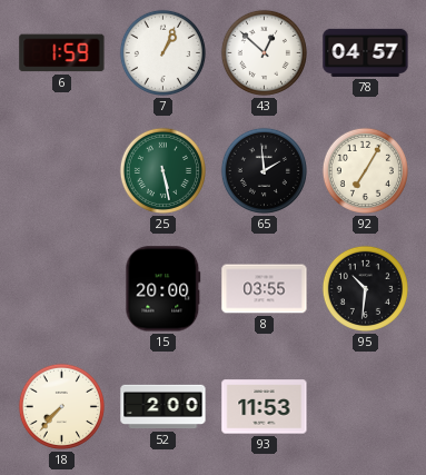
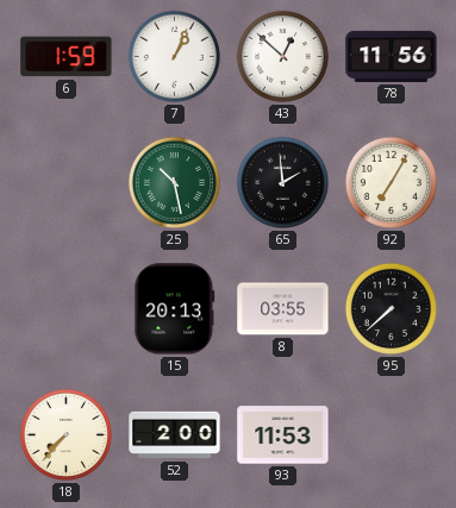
78: 04:57 -> 11:56
25: 5:28 -> 10:28
15: 20:00 -> 20:13
95: 10:31 -> 7:38
